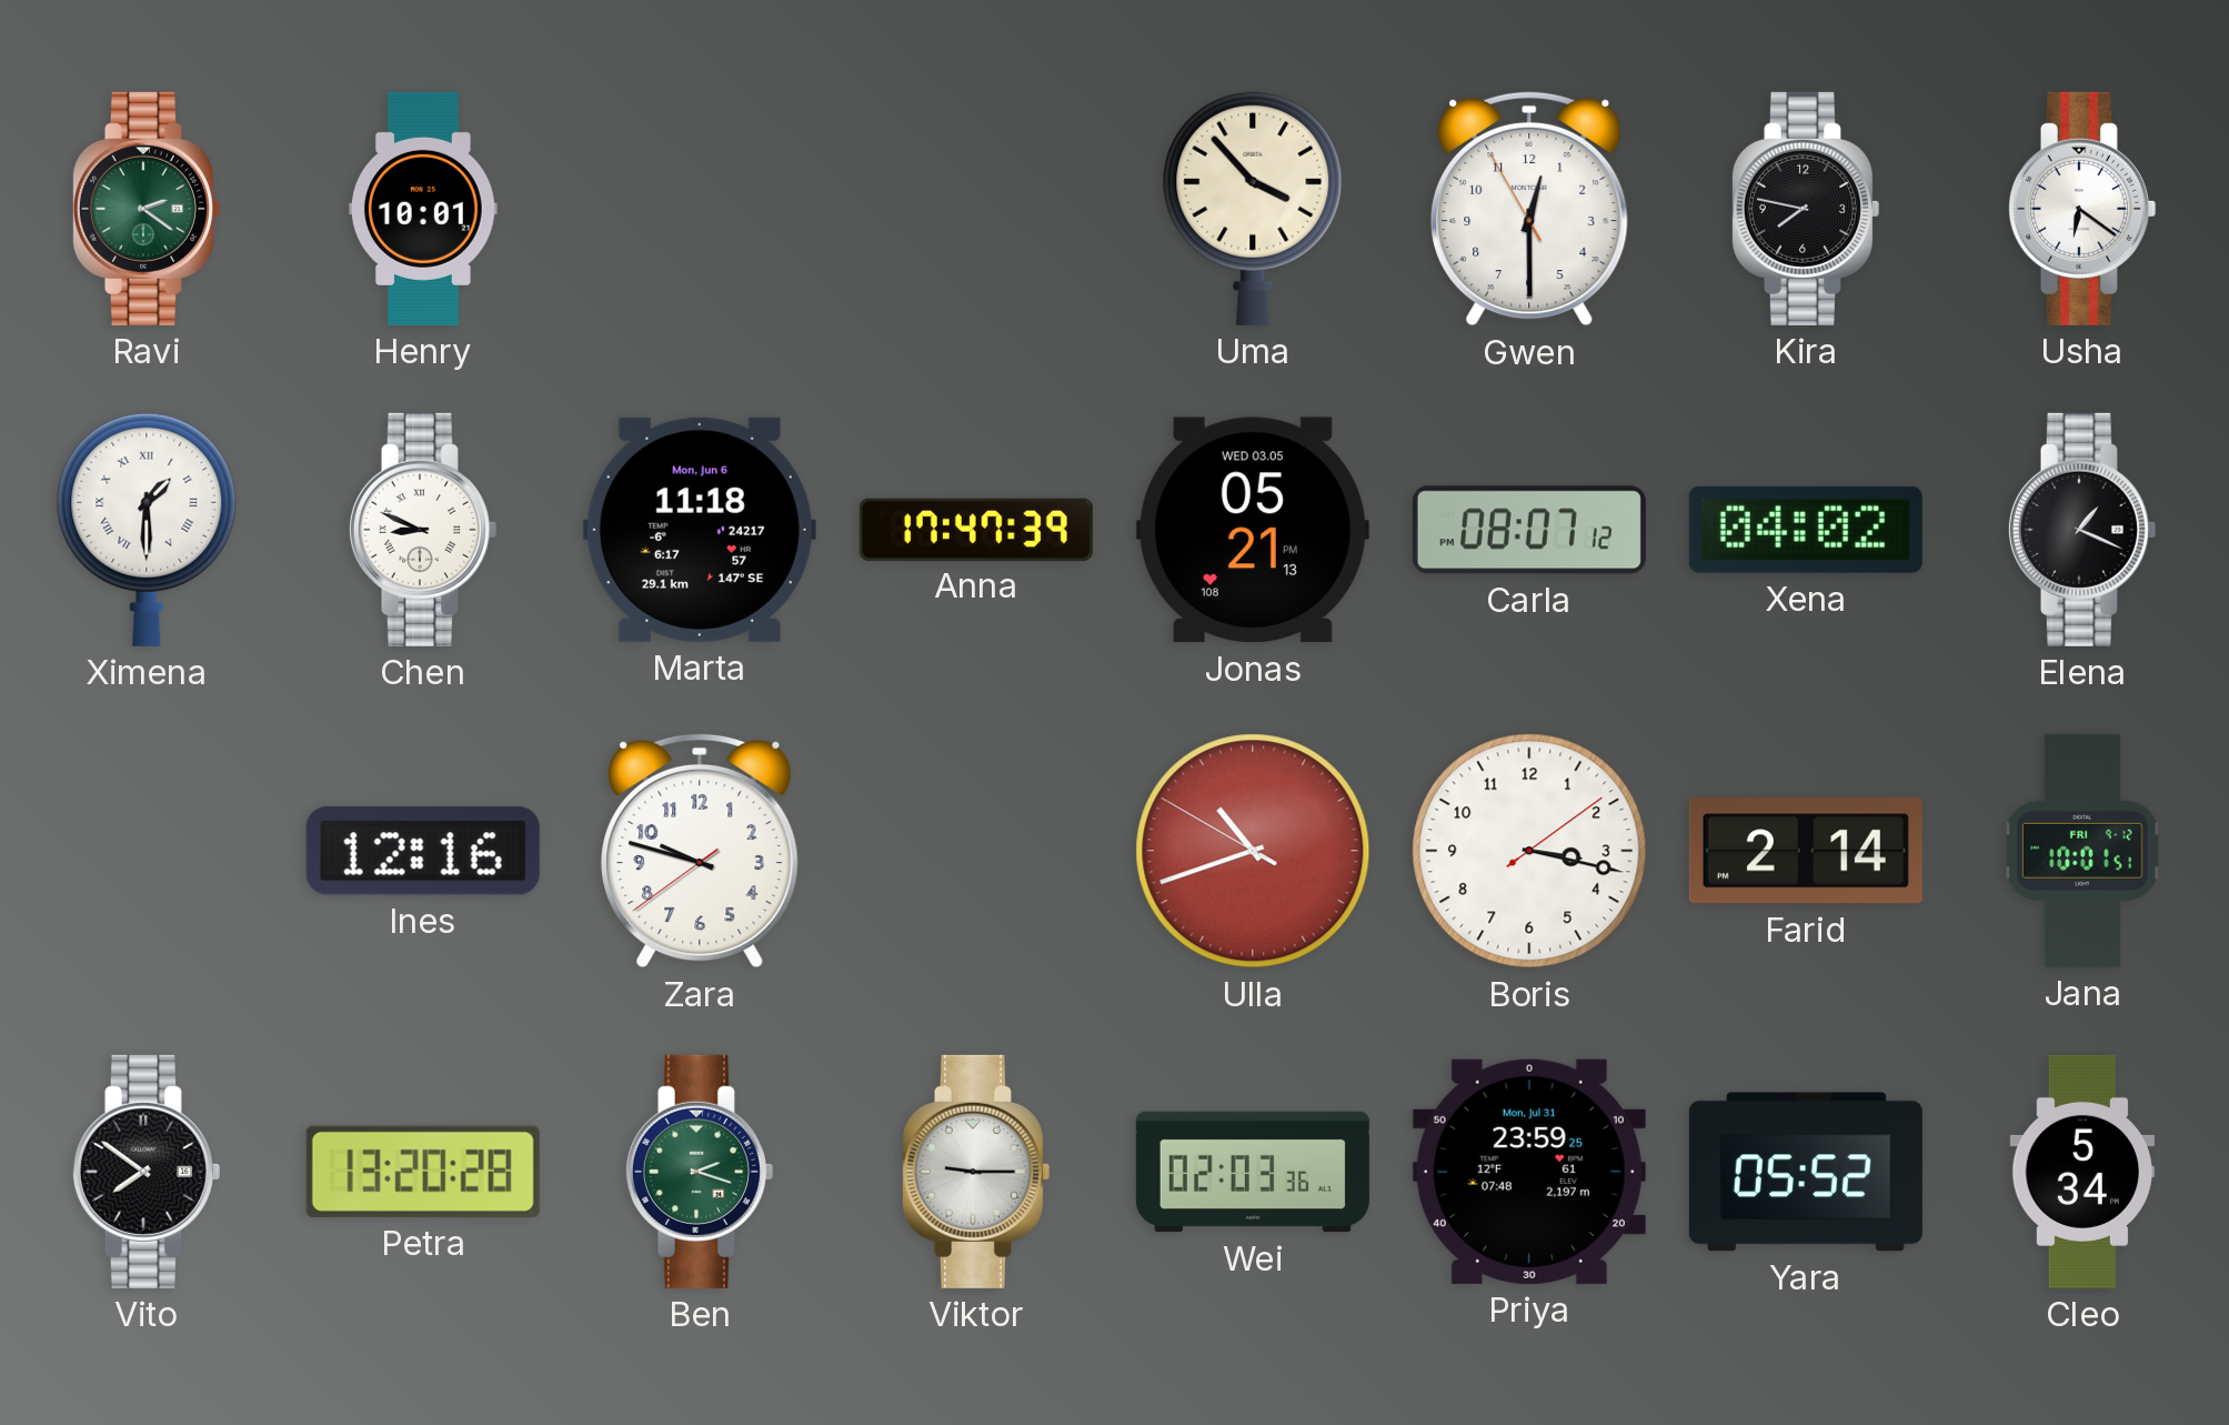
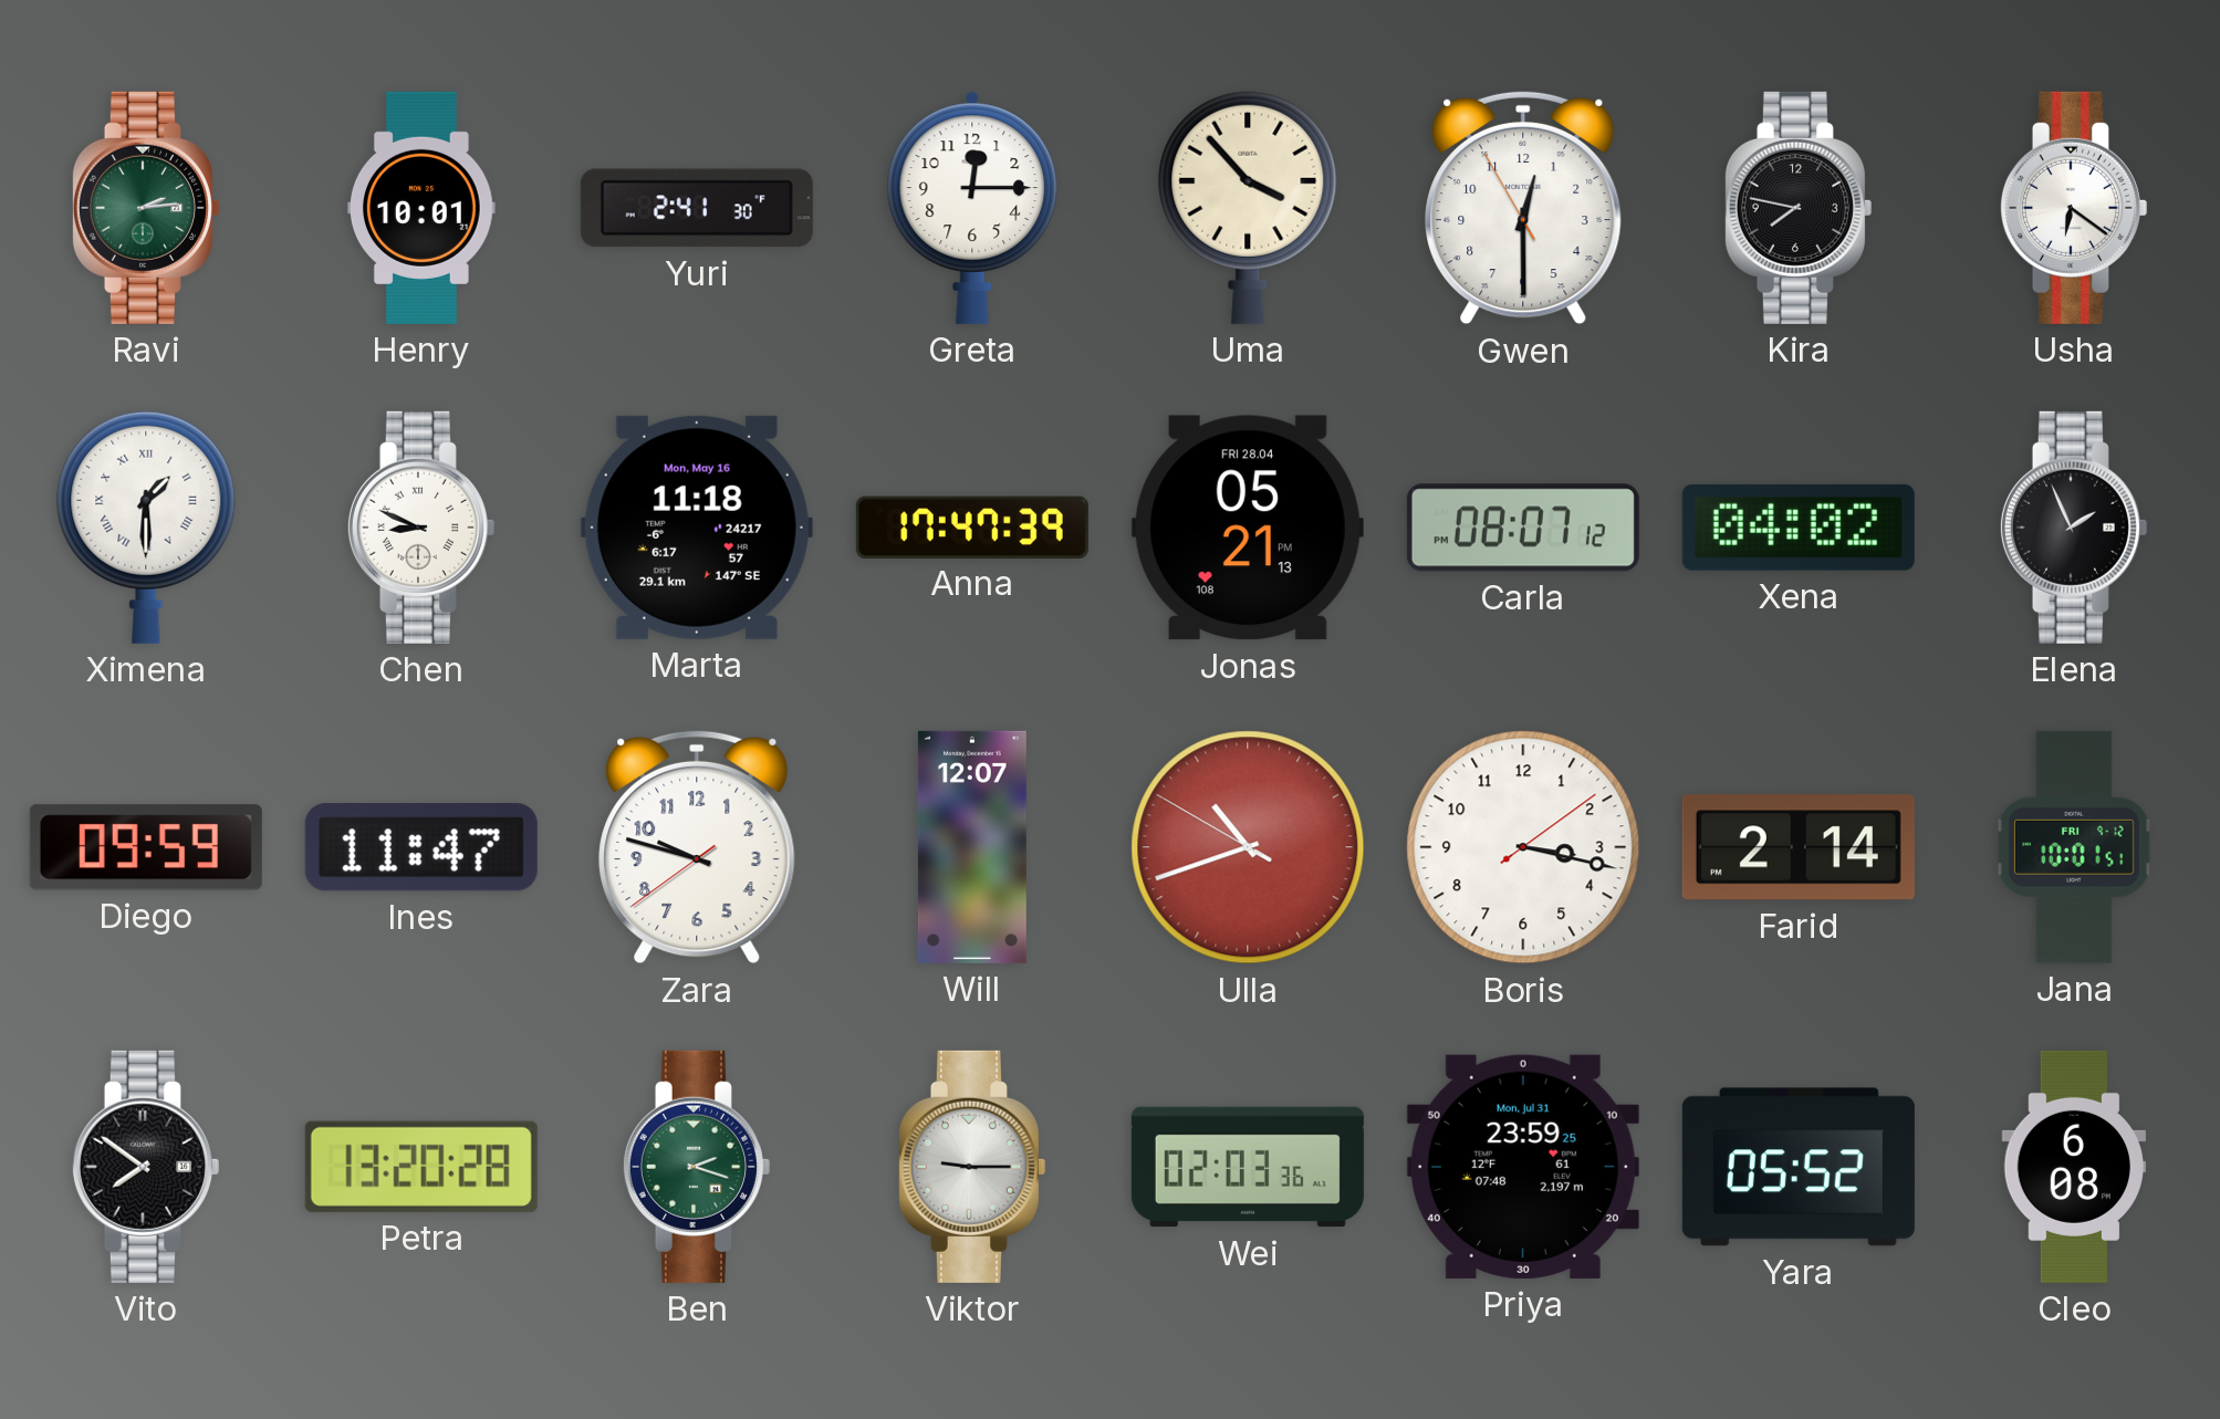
Ravi: 2:21 -> 2:14
Yuri: none -> 2:41
Greta: none -> 12:15
Marta date: Mon, Jun 6 -> Mon, May 16
Jonas date: WED 03.05 -> FRI 28.04
Elena: 1:19 -> 1:56
Diego: none -> 09:59
Ines: 12:16 -> 11:47
Will: none -> 12:07
Cleo: 5:34 -> 6:08
